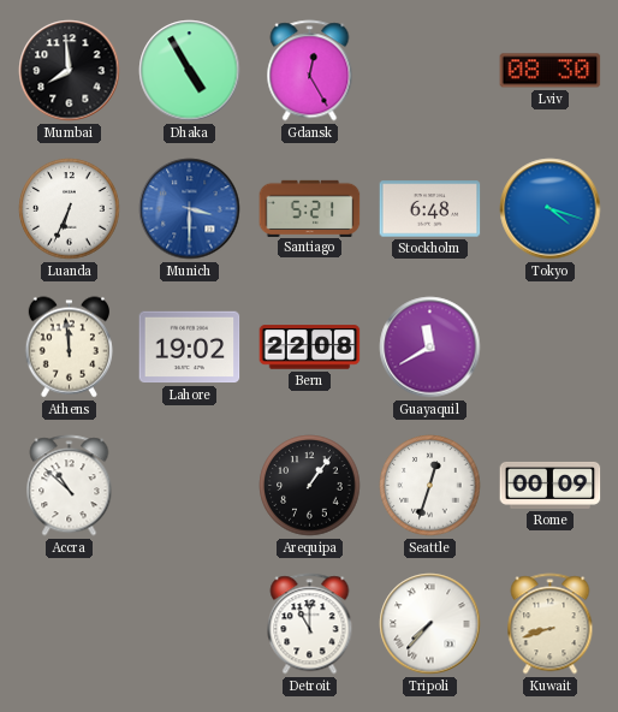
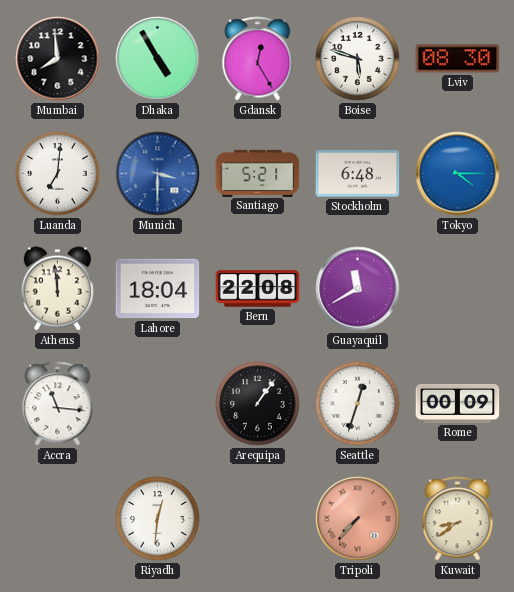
Boise: none -> 5:48
Luanda: 6:34 -> 7:01
Tokyo: 4:18 -> 4:15
Lahore: 19:02 -> 18:04
Accra: 10:52 -> 11:16
Riyadh: none -> 12:31
Detroit: 11:00 -> none
Tripoli dial: white -> salmon
Kuwait: 8:42 -> 8:39
